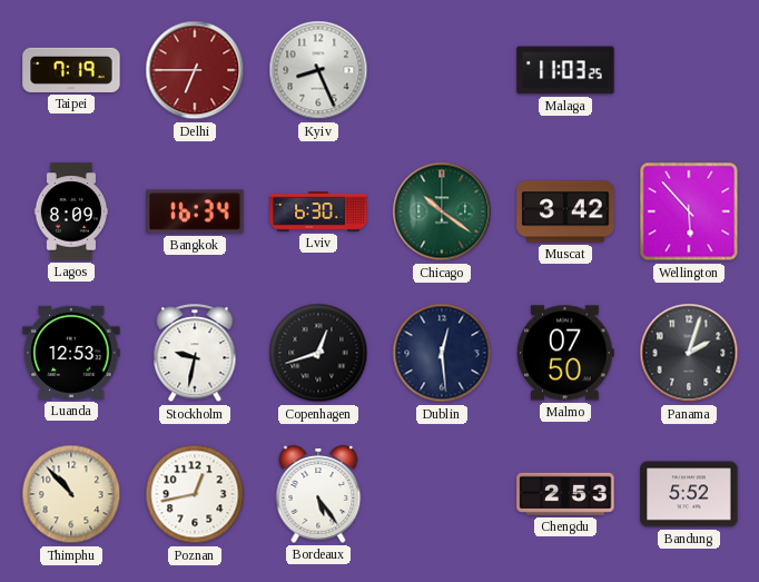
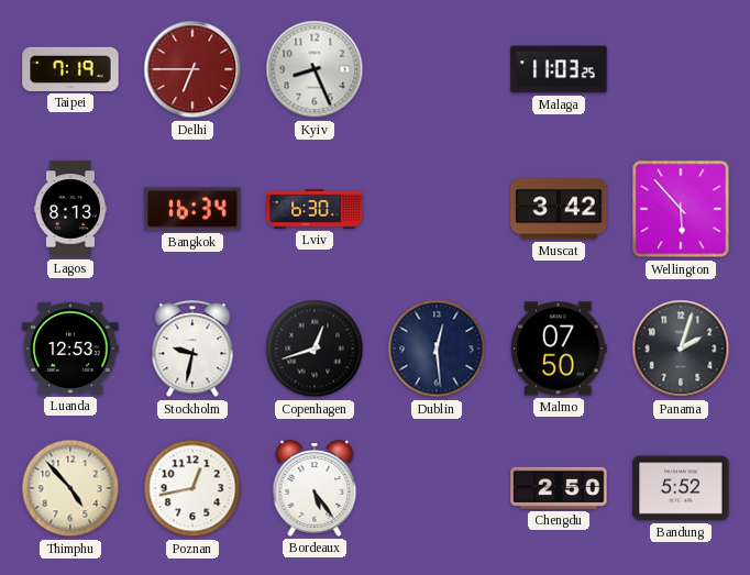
Lagos: 8:09 -> 8:13
Chicago: 10:21 -> none
Thimphu: 10:53 -> 4:53
Chengdu: 2:53 -> 2:50
